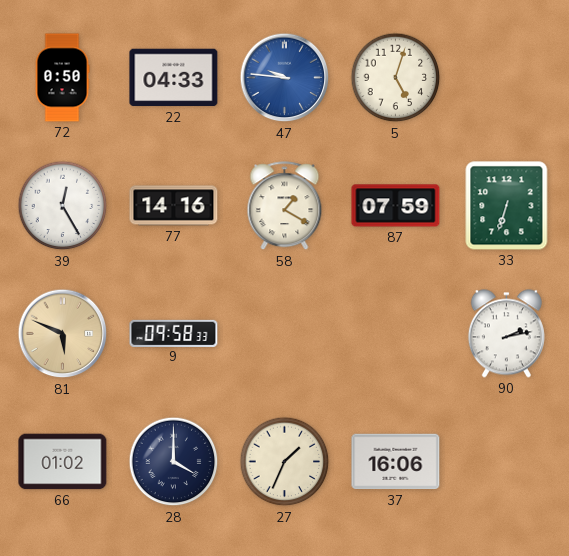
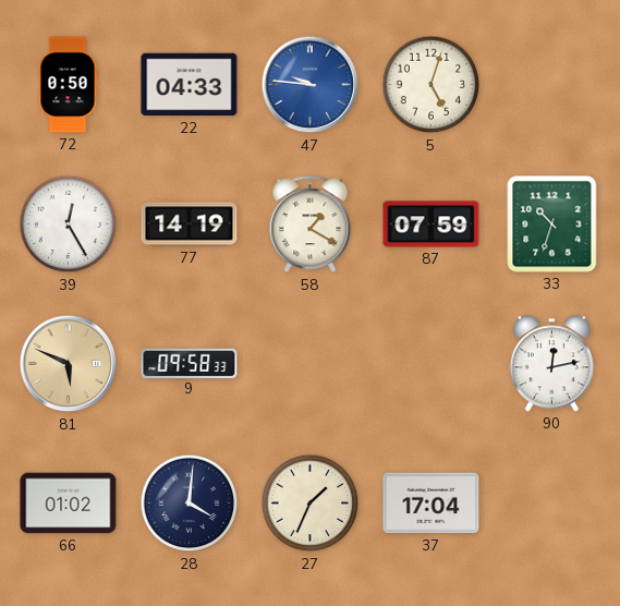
77: 14:16 -> 14:19
33: 6:33 -> 10:33
90: 2:13 -> 12:13
28: 4:00 -> 4:01
37: 16:06 -> 17:04
